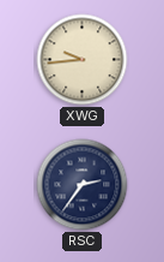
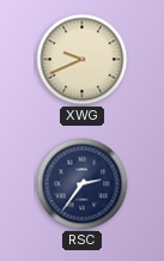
XWG: 9:44 -> 9:41
